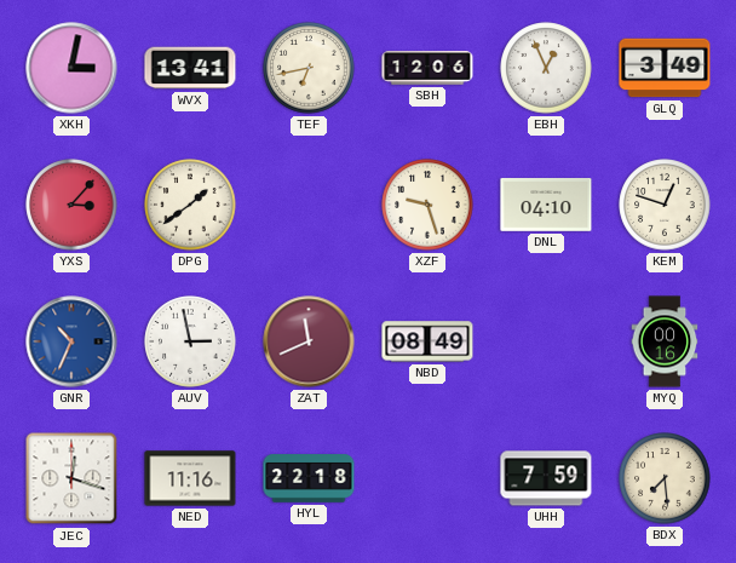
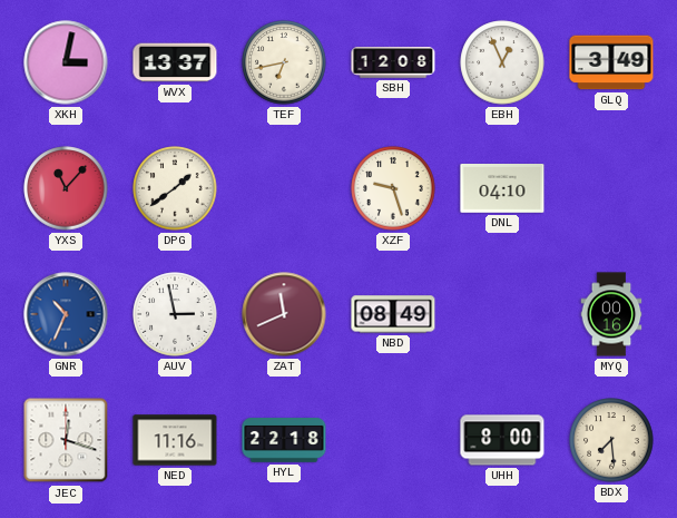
WVX: 13:41 -> 13:37
SBH: 12:06 -> 12:08
YXS: 3:07 -> 11:07
KEM: 12:48 -> none
UHH: 7:59 -> 8:00
